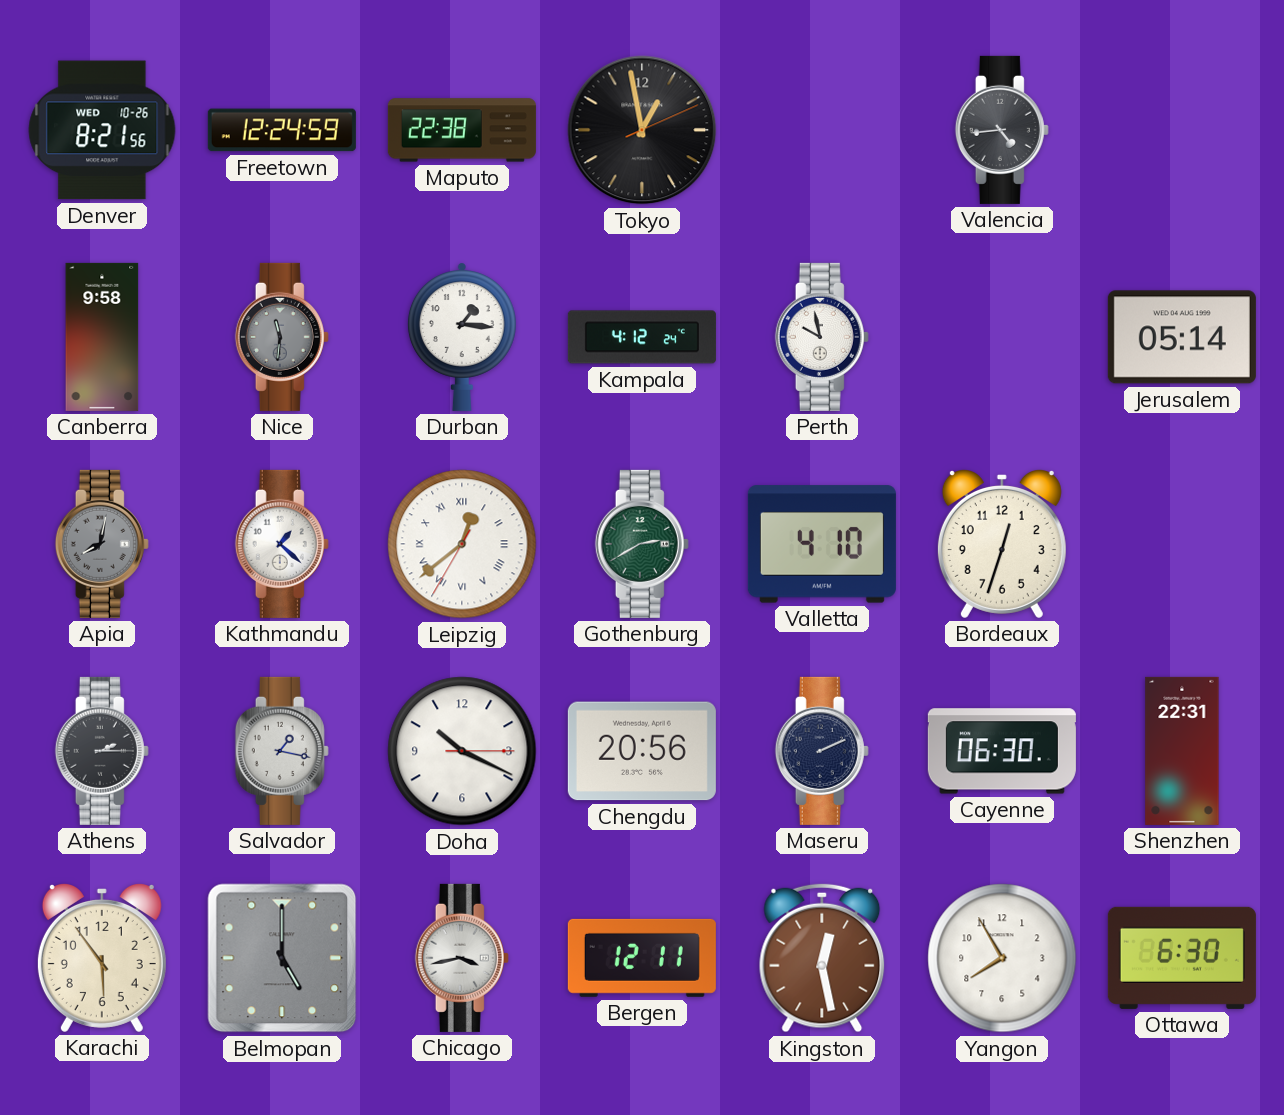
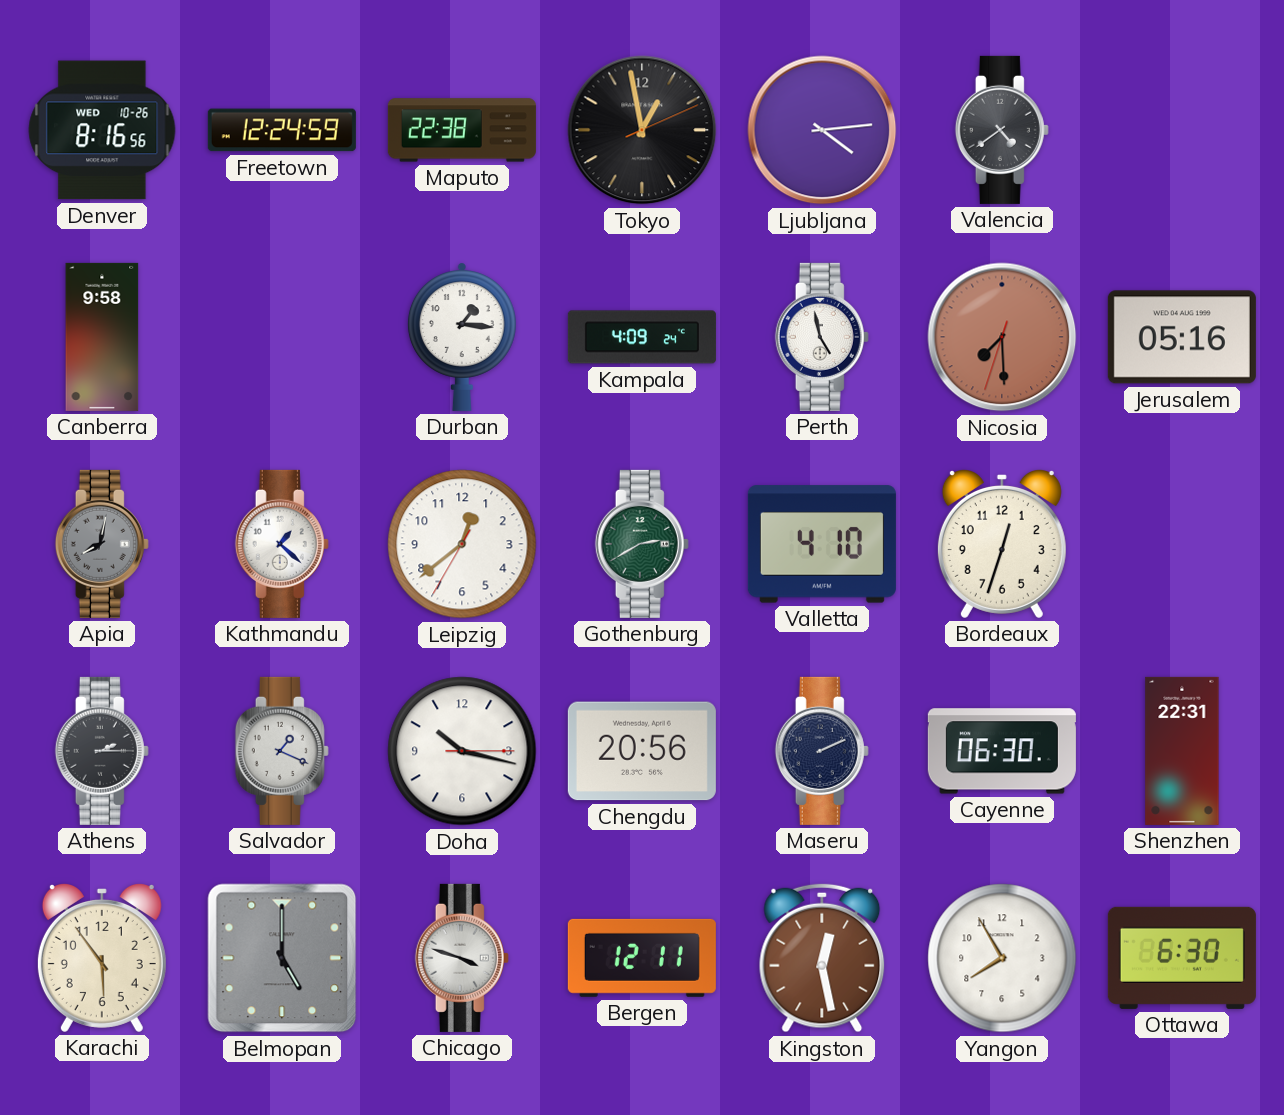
Denver: 8:21 -> 8:16
Ljubljana: none -> 4:14
Valencia: 4:44 -> 4:39
Nice: 11:31 -> none
Kampala: 4:12 -> 4:09
Perth: 9:58 -> 4:58
Nicosia: none -> 7:29
Jerusalem: 05:14 -> 05:16
Leipzig numerals: Roman -> Arabic
Salvador: 1:17 -> 1:19
Doha: 10:19 -> 10:17
Chicago: 3:43 -> 3:48
